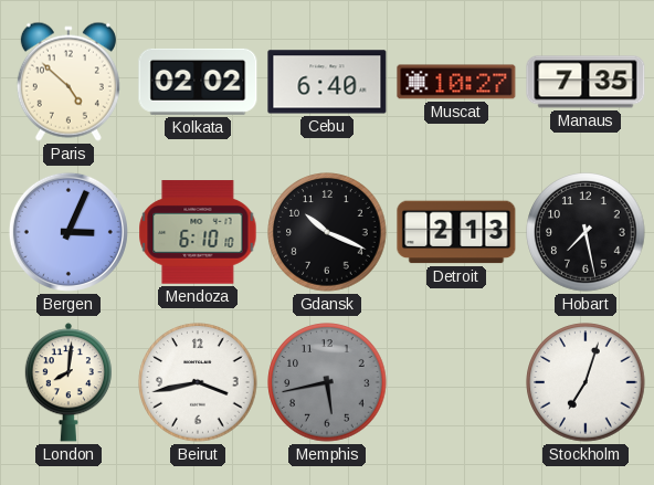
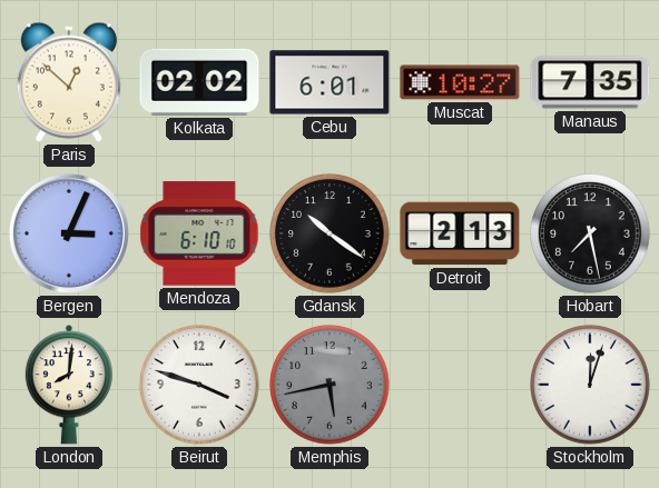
Paris: 4:52 -> 12:52
Cebu: 6:40 -> 6:01
Gdansk: 10:19 -> 10:21
Beirut: 3:43 -> 3:48
Stockholm: 7:03 -> 12:03
